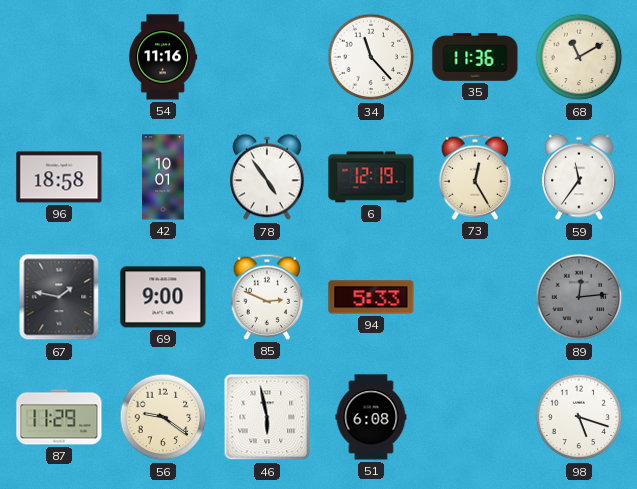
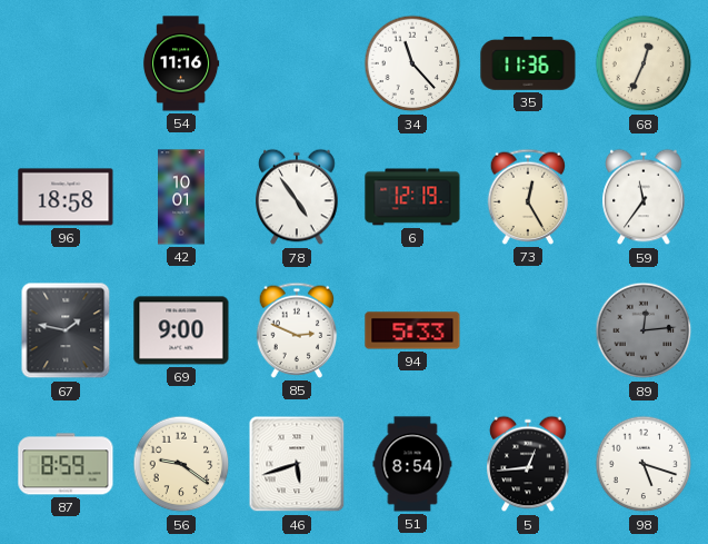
68: 11:10 -> 12:34
87: 11:29 -> 8:59
46: 5:58 -> 5:42
51: 6:08 -> 8:54
5: none -> 12:44
